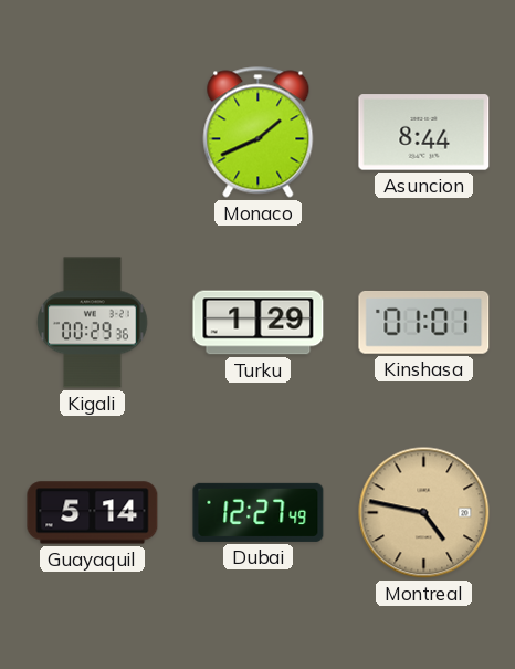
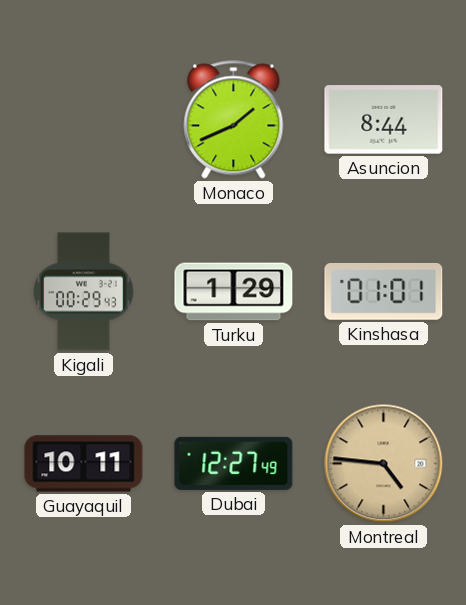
Kigali: 00:29:36 -> 00:29:43
Guayaquil: 5:14 -> 10:11
Montreal: 4:47 -> 4:46
